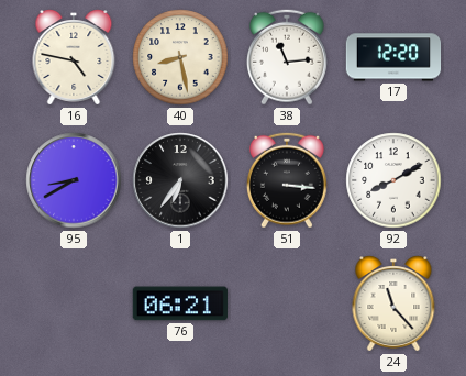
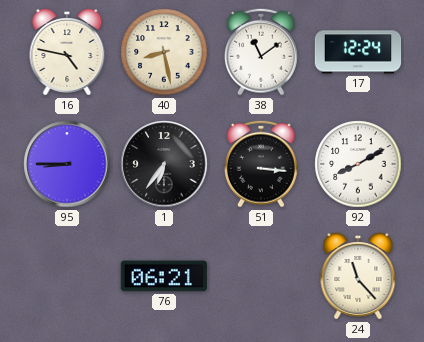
38: 11:14 -> 11:09
17: 12:20 -> 12:24
95: 8:40 -> 8:45
